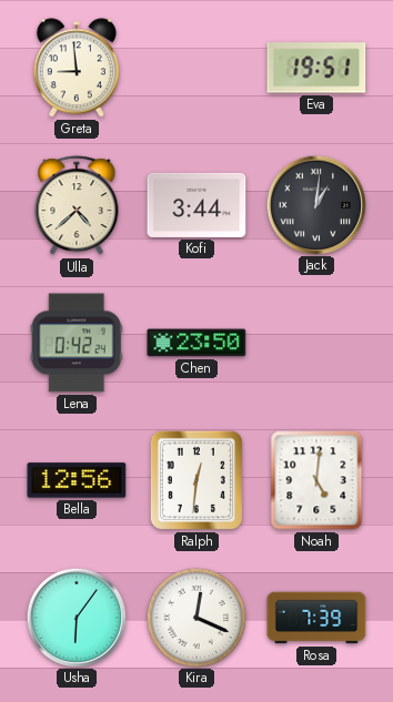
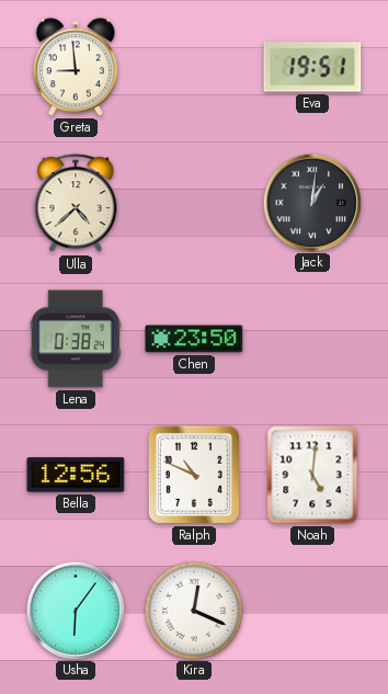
Kofi: 3:44 -> none
Lena: 0:42 -> 0:38
Ralph: 12:31 -> 10:49
Rosa: 7:39 -> none
